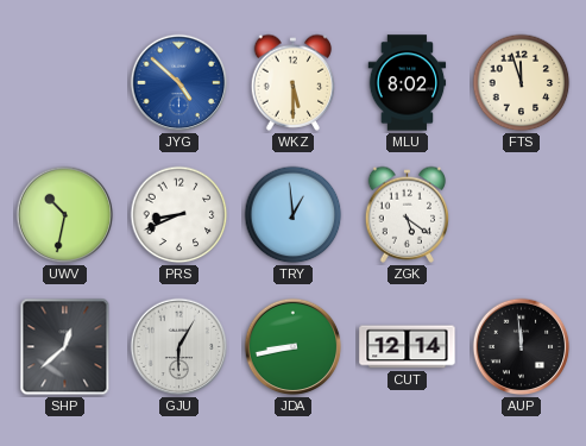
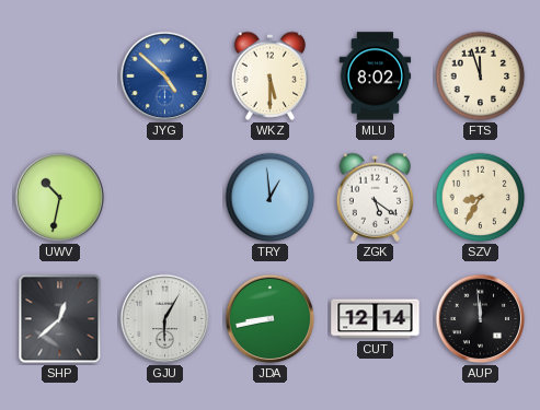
PRS: 8:41 -> none
SZV: none -> 8:35
